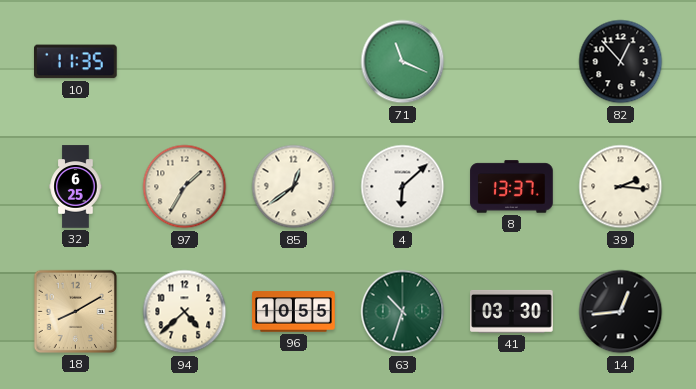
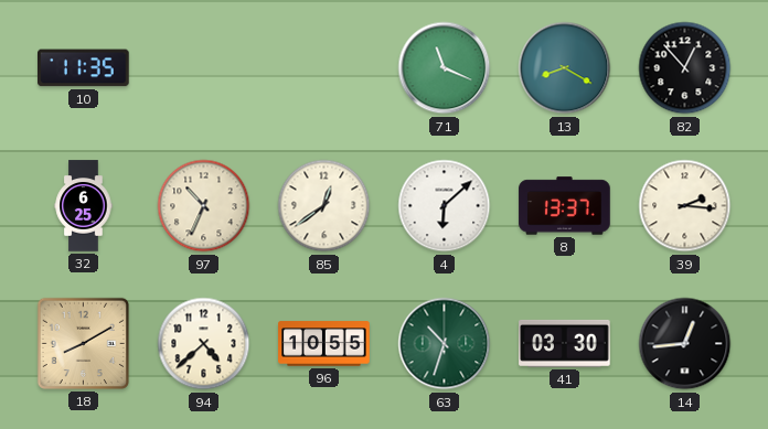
13: none -> 8:20
97: 1:35 -> 10:34
